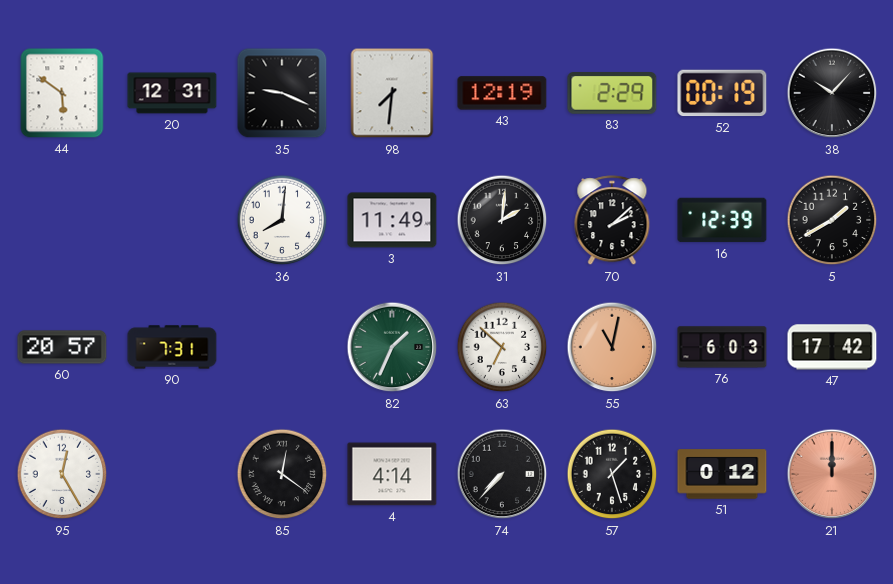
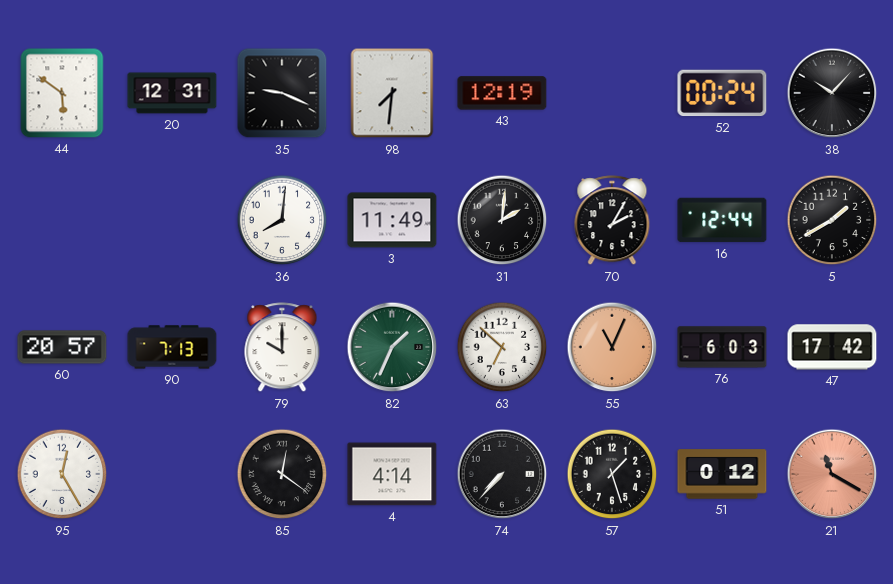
83: 2:29 -> none
52: 00:19 -> 00:24
70: 2:08 -> 2:05
16: 12:39 -> 12:44
90: 7:31 -> 7:13
79: none -> 10:00
55: 11:02 -> 11:04
21: 12:00 -> 11:20
